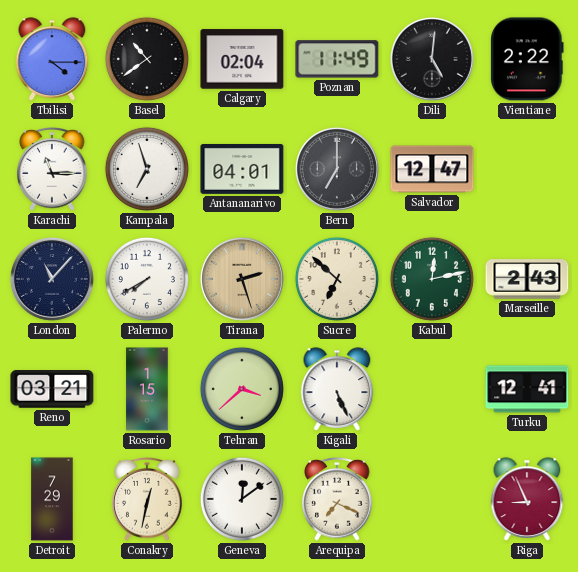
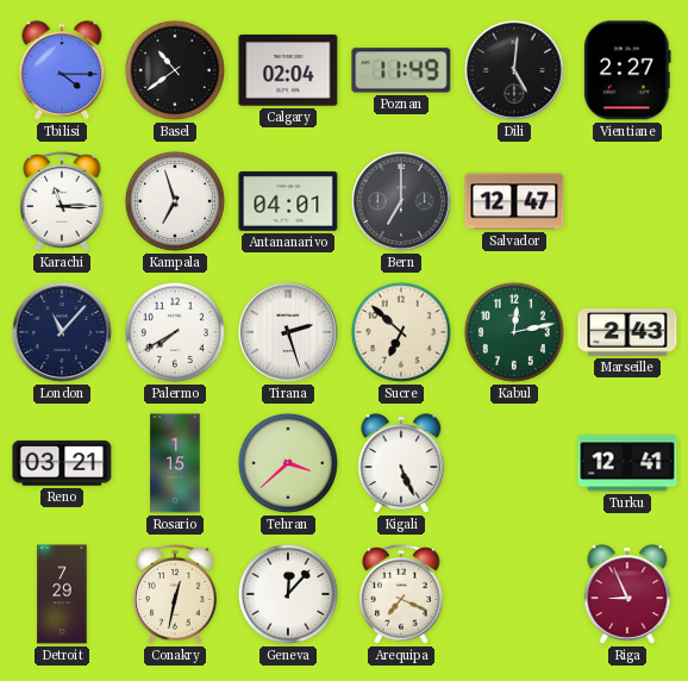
Vientiane: 2:22 -> 2:27
Tirana dial: champagne -> white
Geneva: 12:09 -> 12:07
